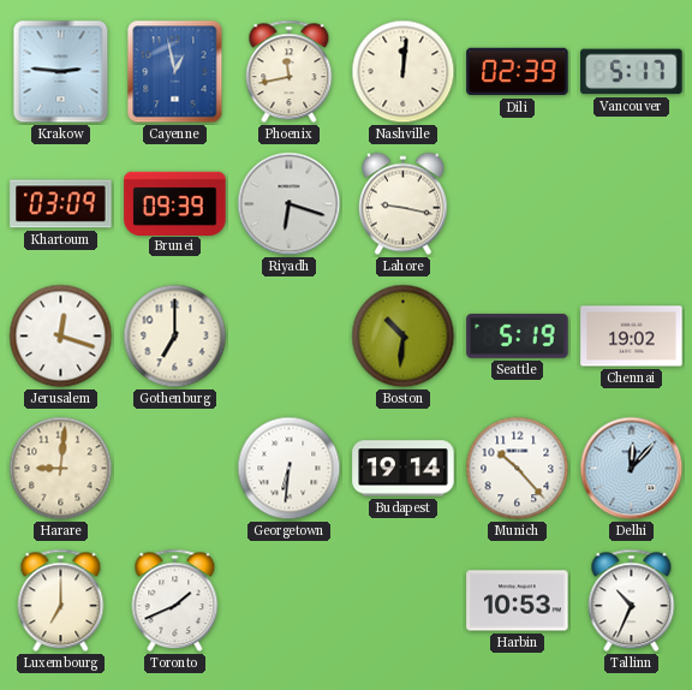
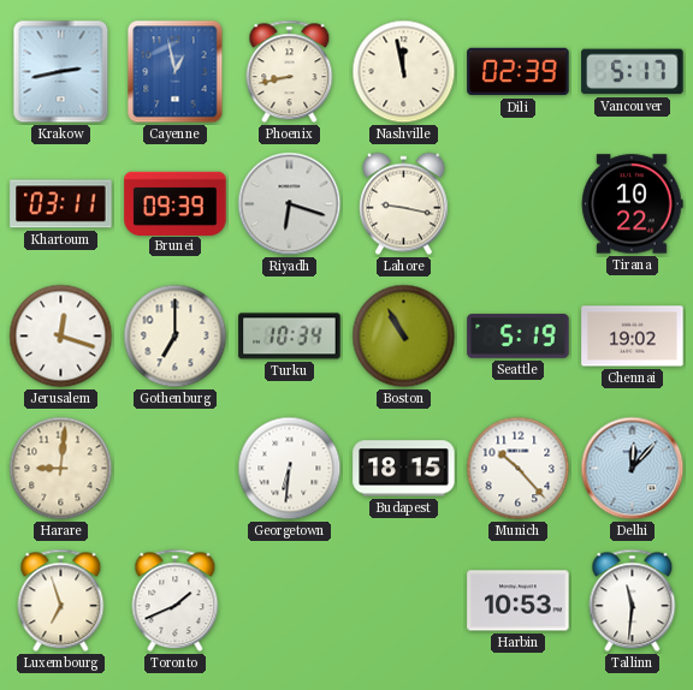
Krakow: 2:46 -> 2:43
Phoenix: 11:43 -> 8:43
Nashville: 12:01 -> 11:58
Khartoum: 03:09 -> 03:11
Tirana: none -> 10:22
Turku: none -> 10:34
Boston: 10:31 -> 10:55
Budapest: 19:14 -> 18:15
Luxembourg: 7:00 -> 6:57
Tallinn: 10:34 -> 11:31
